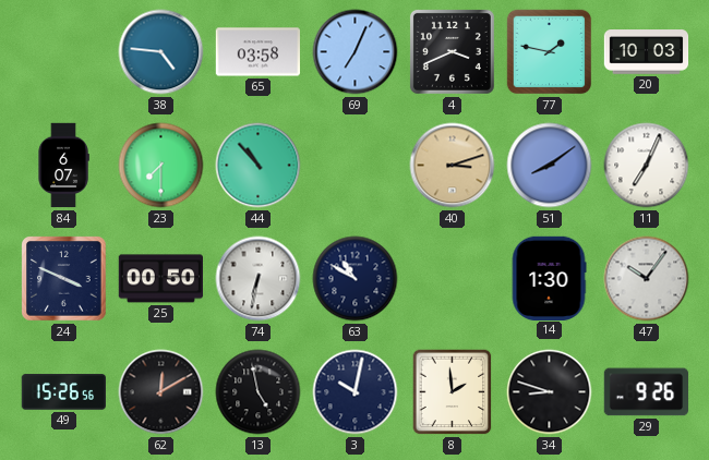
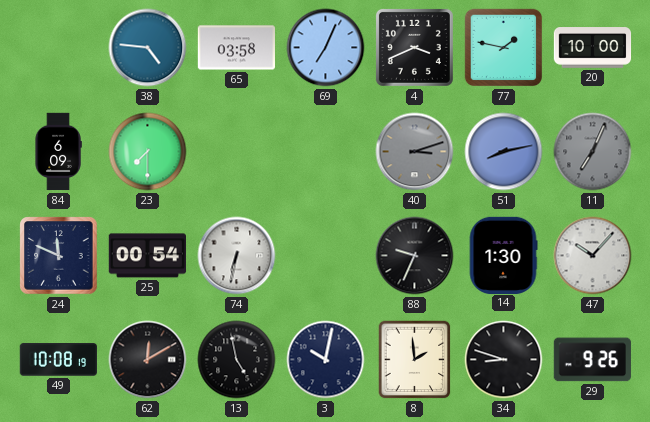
20: 10:03 -> 10:00
84: 6:07 -> 6:09
44: 10:53 -> none
40 dial: champagne -> grey
51: 8:09 -> 8:13
11 dial: white -> grey
24: 3:49 -> 11:49
25: 00:50 -> 00:54
63: 10:50 -> none
88: none -> 9:34
47: 10:06 -> 10:07
49: 15:26 -> 10:08
